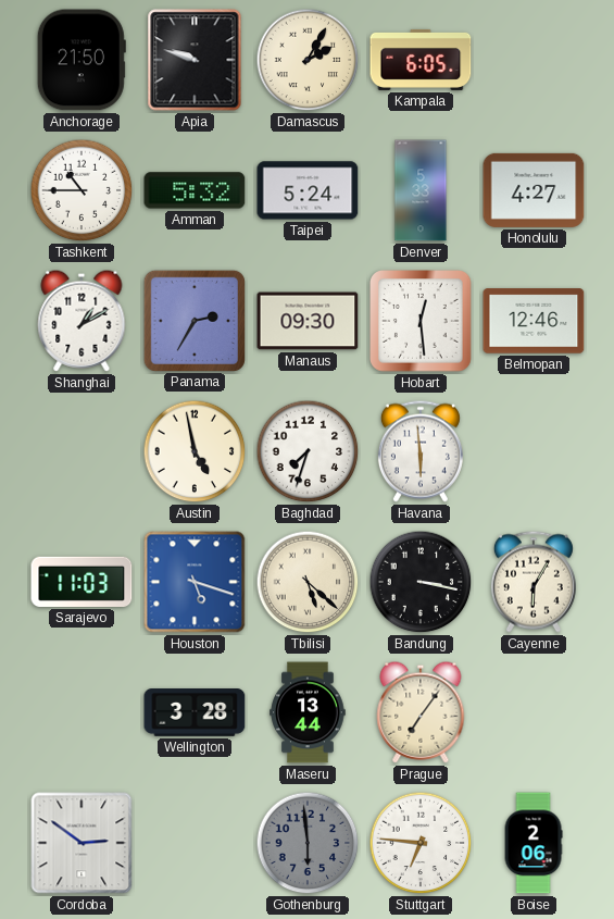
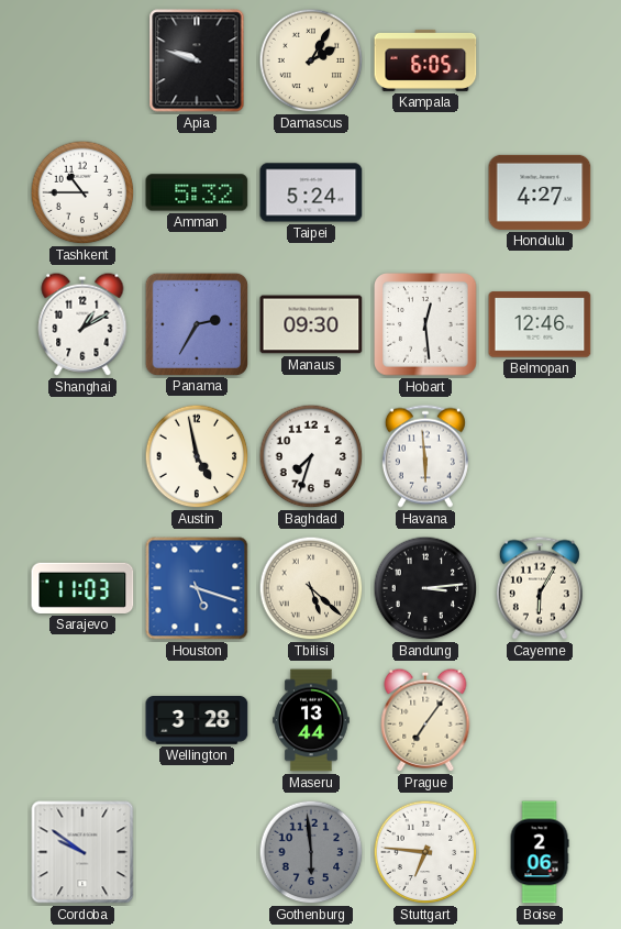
Anchorage: 21:50 -> none
Denver: 5:33 -> none
Bandung: 3:17 -> 3:14
Cordoba: 2:51 -> 9:51
